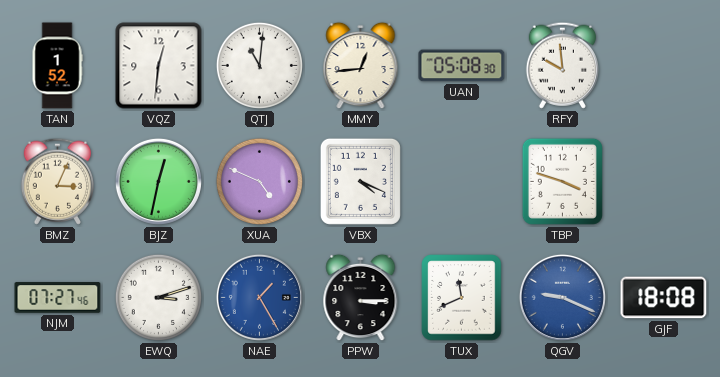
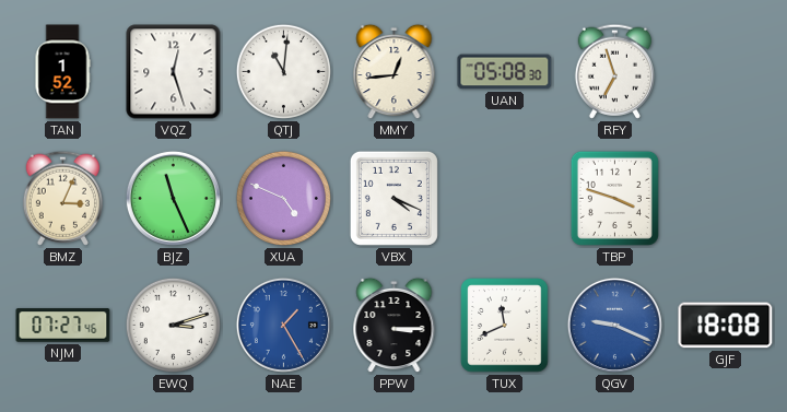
VQZ: 12:31 -> 12:27
RFY: 9:59 -> 6:57
BJZ: 12:32 -> 11:26
